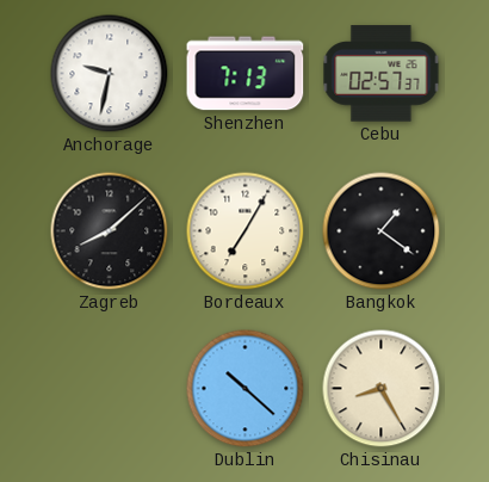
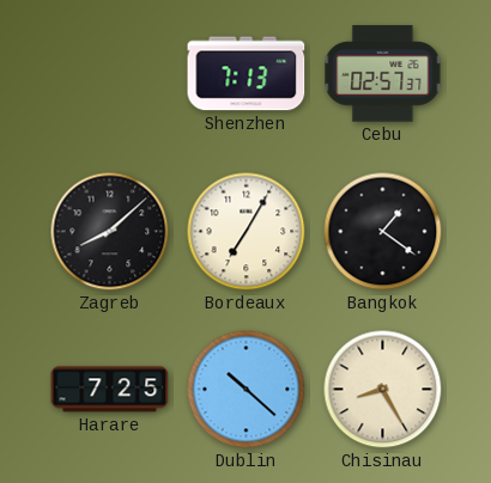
Anchorage: 9:32 -> none
Harare: none -> 7:25
